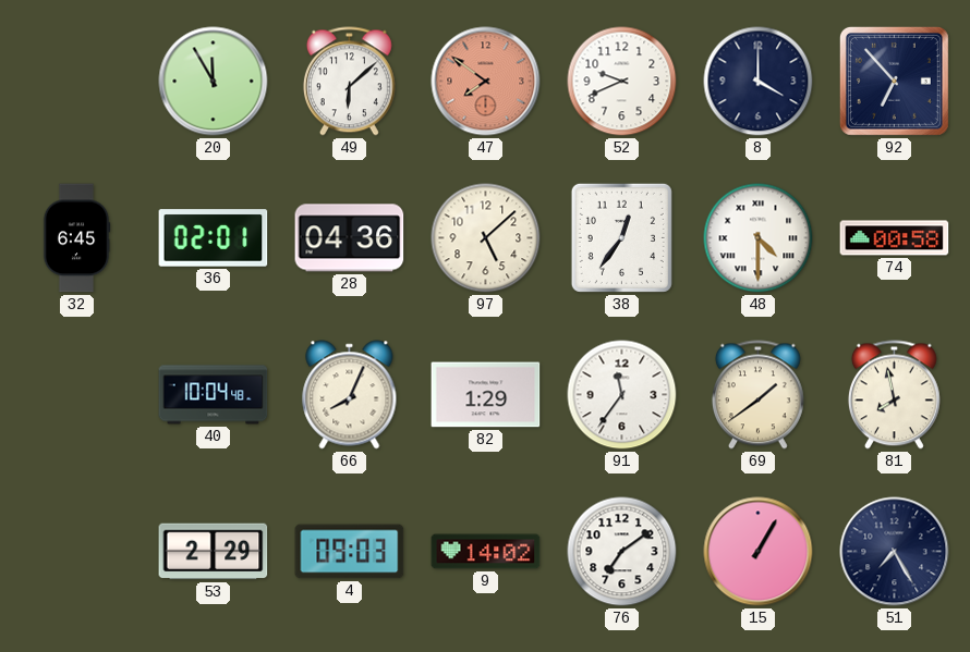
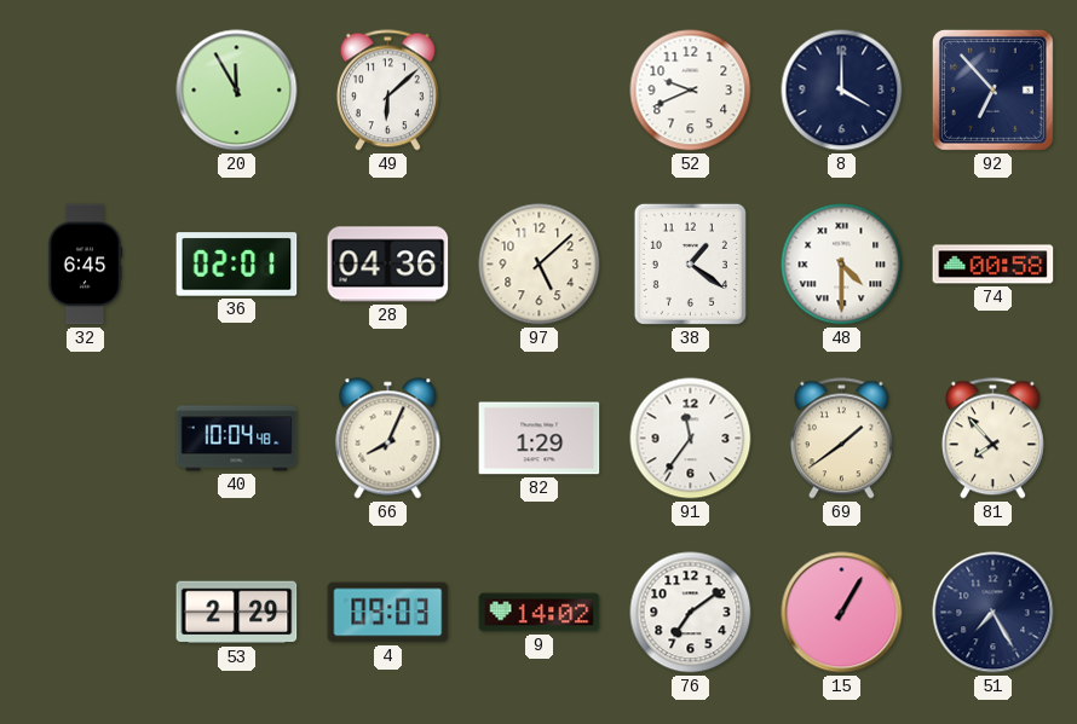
47: 7:51 -> none
38: 12:36 -> 1:21
81: 7:58 -> 7:53
